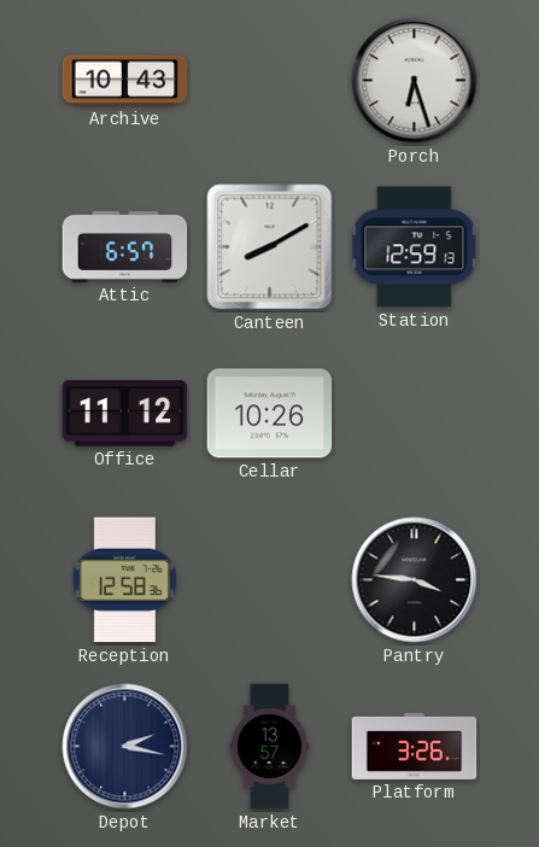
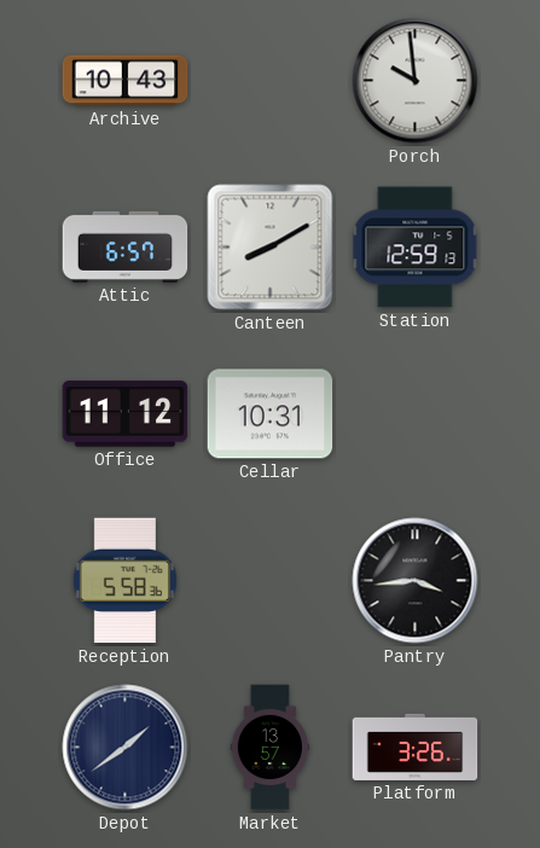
Porch: 6:27 -> 9:59
Cellar: 10:26 -> 10:31
Reception: 12:58 -> 5:58
Pantry: 3:46 -> 3:44
Depot: 2:17 -> 1:39
